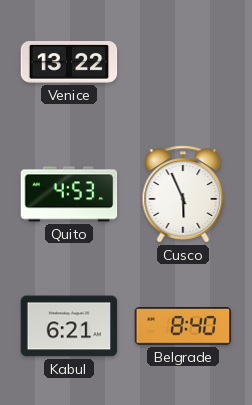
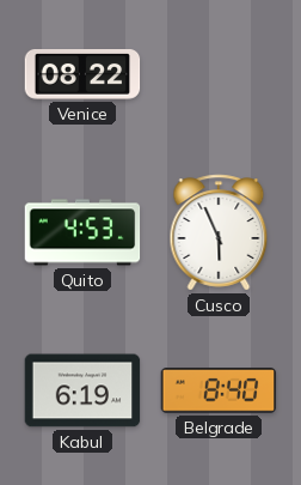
Venice: 13:22 -> 08:22
Kabul: 6:21 -> 6:19
